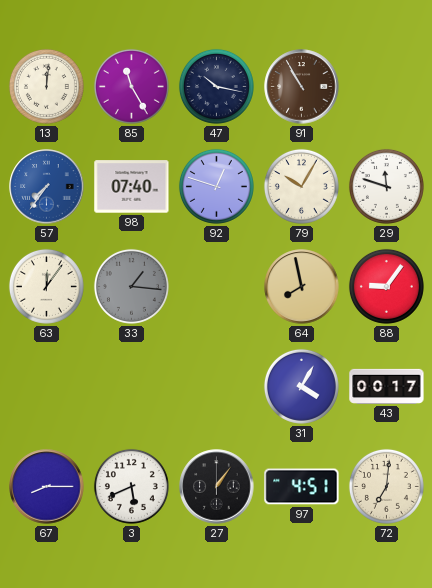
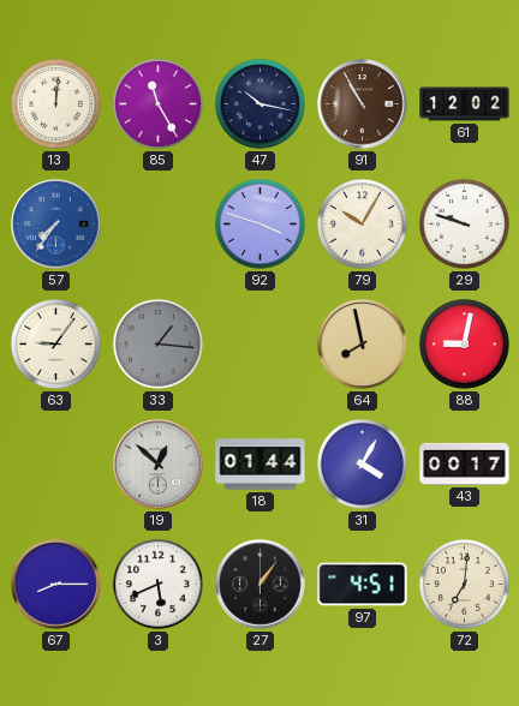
61: none -> 12:02
98: 07:40 -> none
92: 12:48 -> 3:48
29: 11:48 -> 9:48
63: 12:06 -> 9:06
88: 9:06 -> 9:02
19: none -> 12:52
18: none -> 01:44
